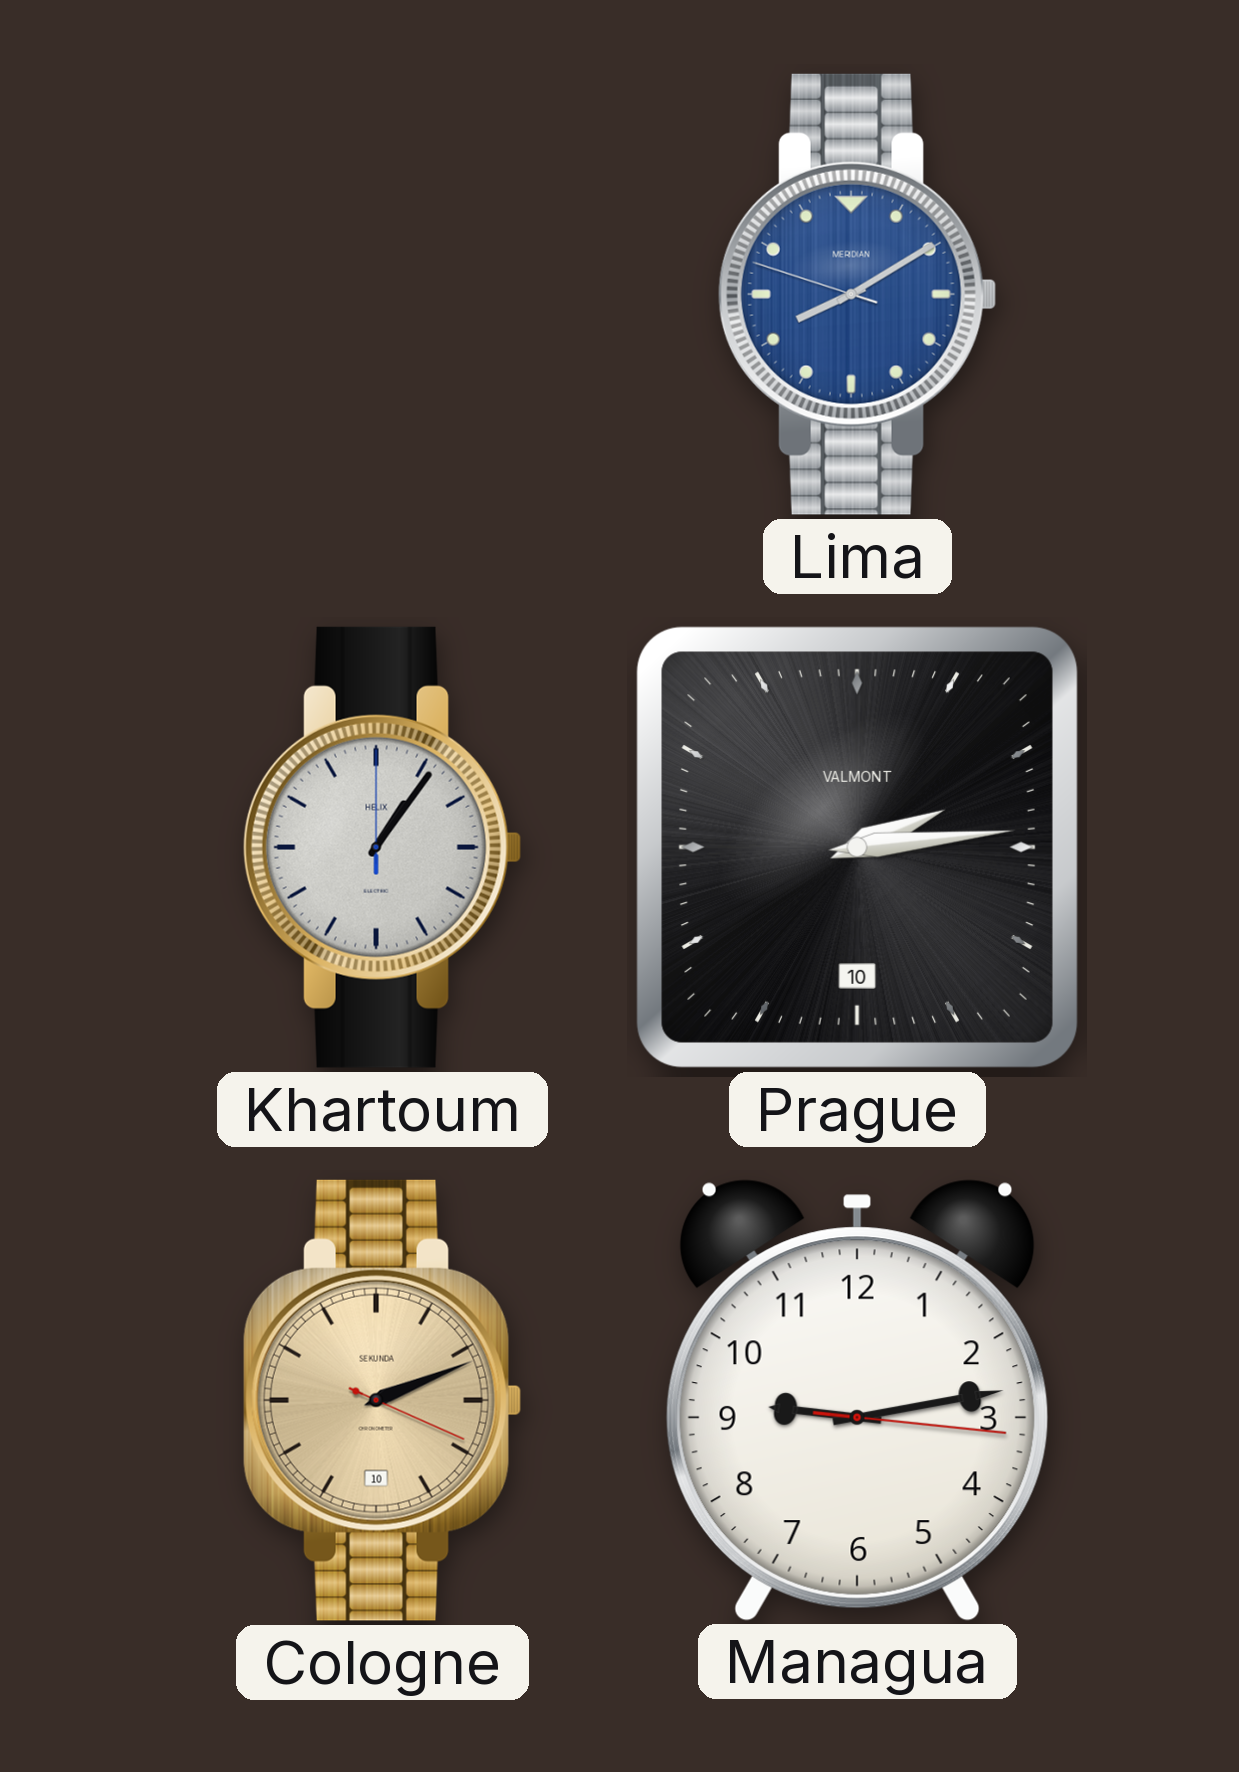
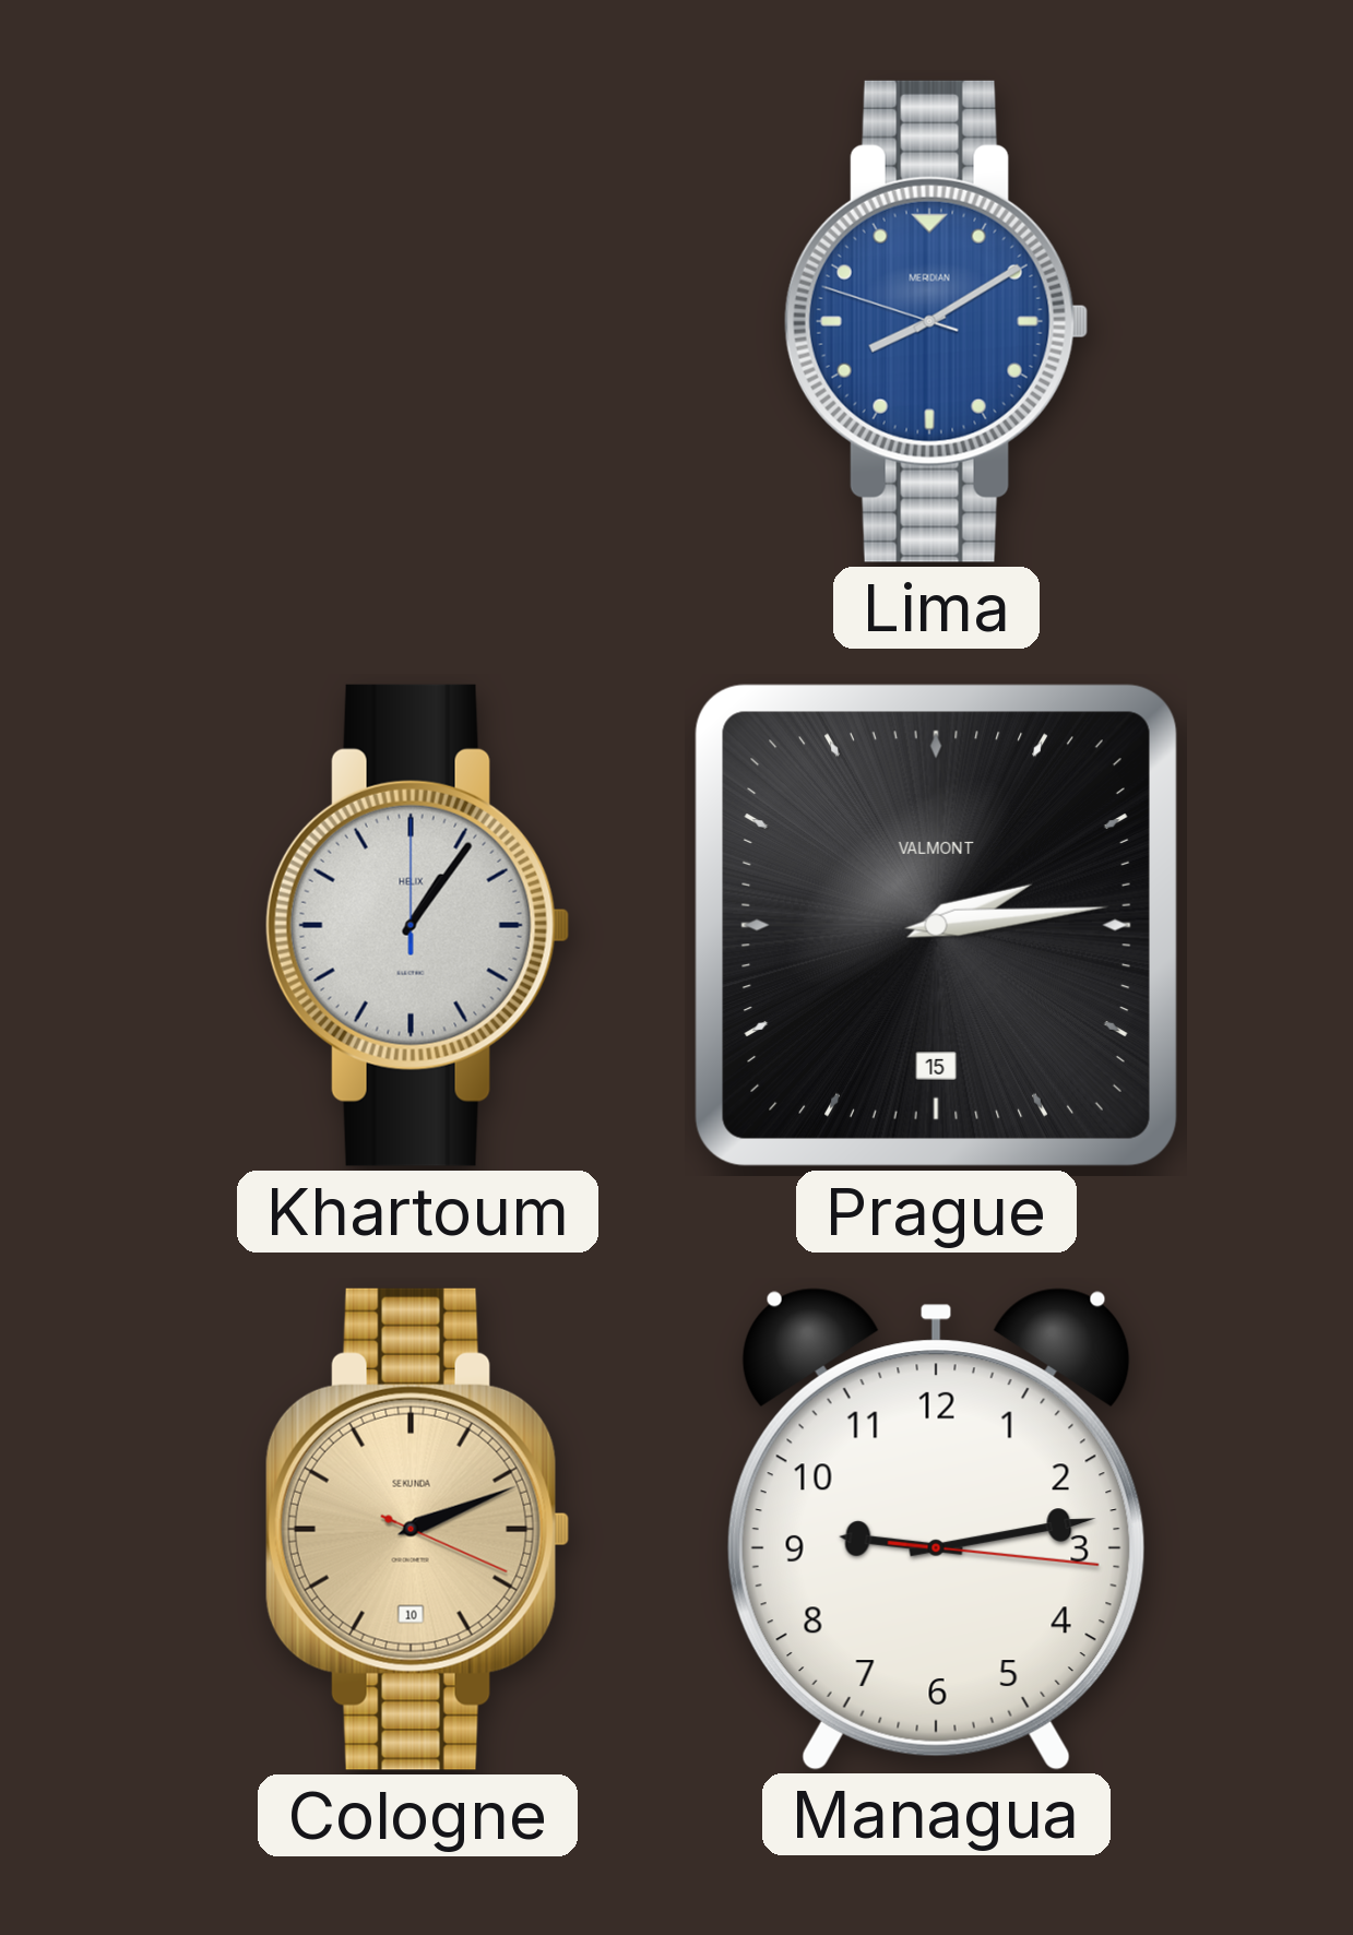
Prague date: 10 -> 15
